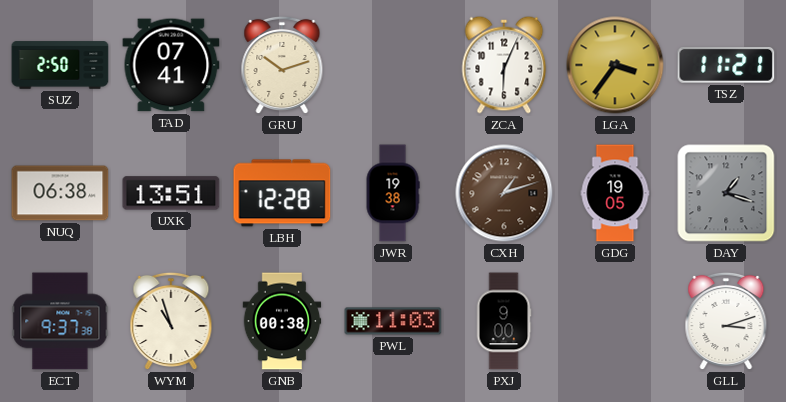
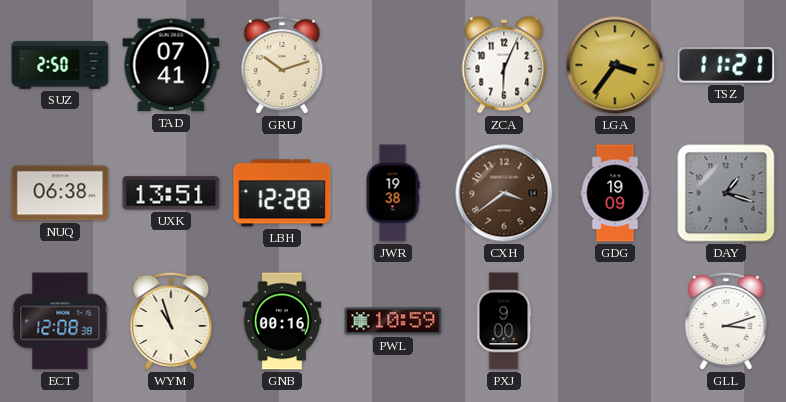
CXH: 1:12 -> 3:39
GDG: 19:05 -> 19:09
ECT: 9:37 -> 12:08
GNB: 00:38 -> 00:16
PWL: 11:03 -> 10:59
